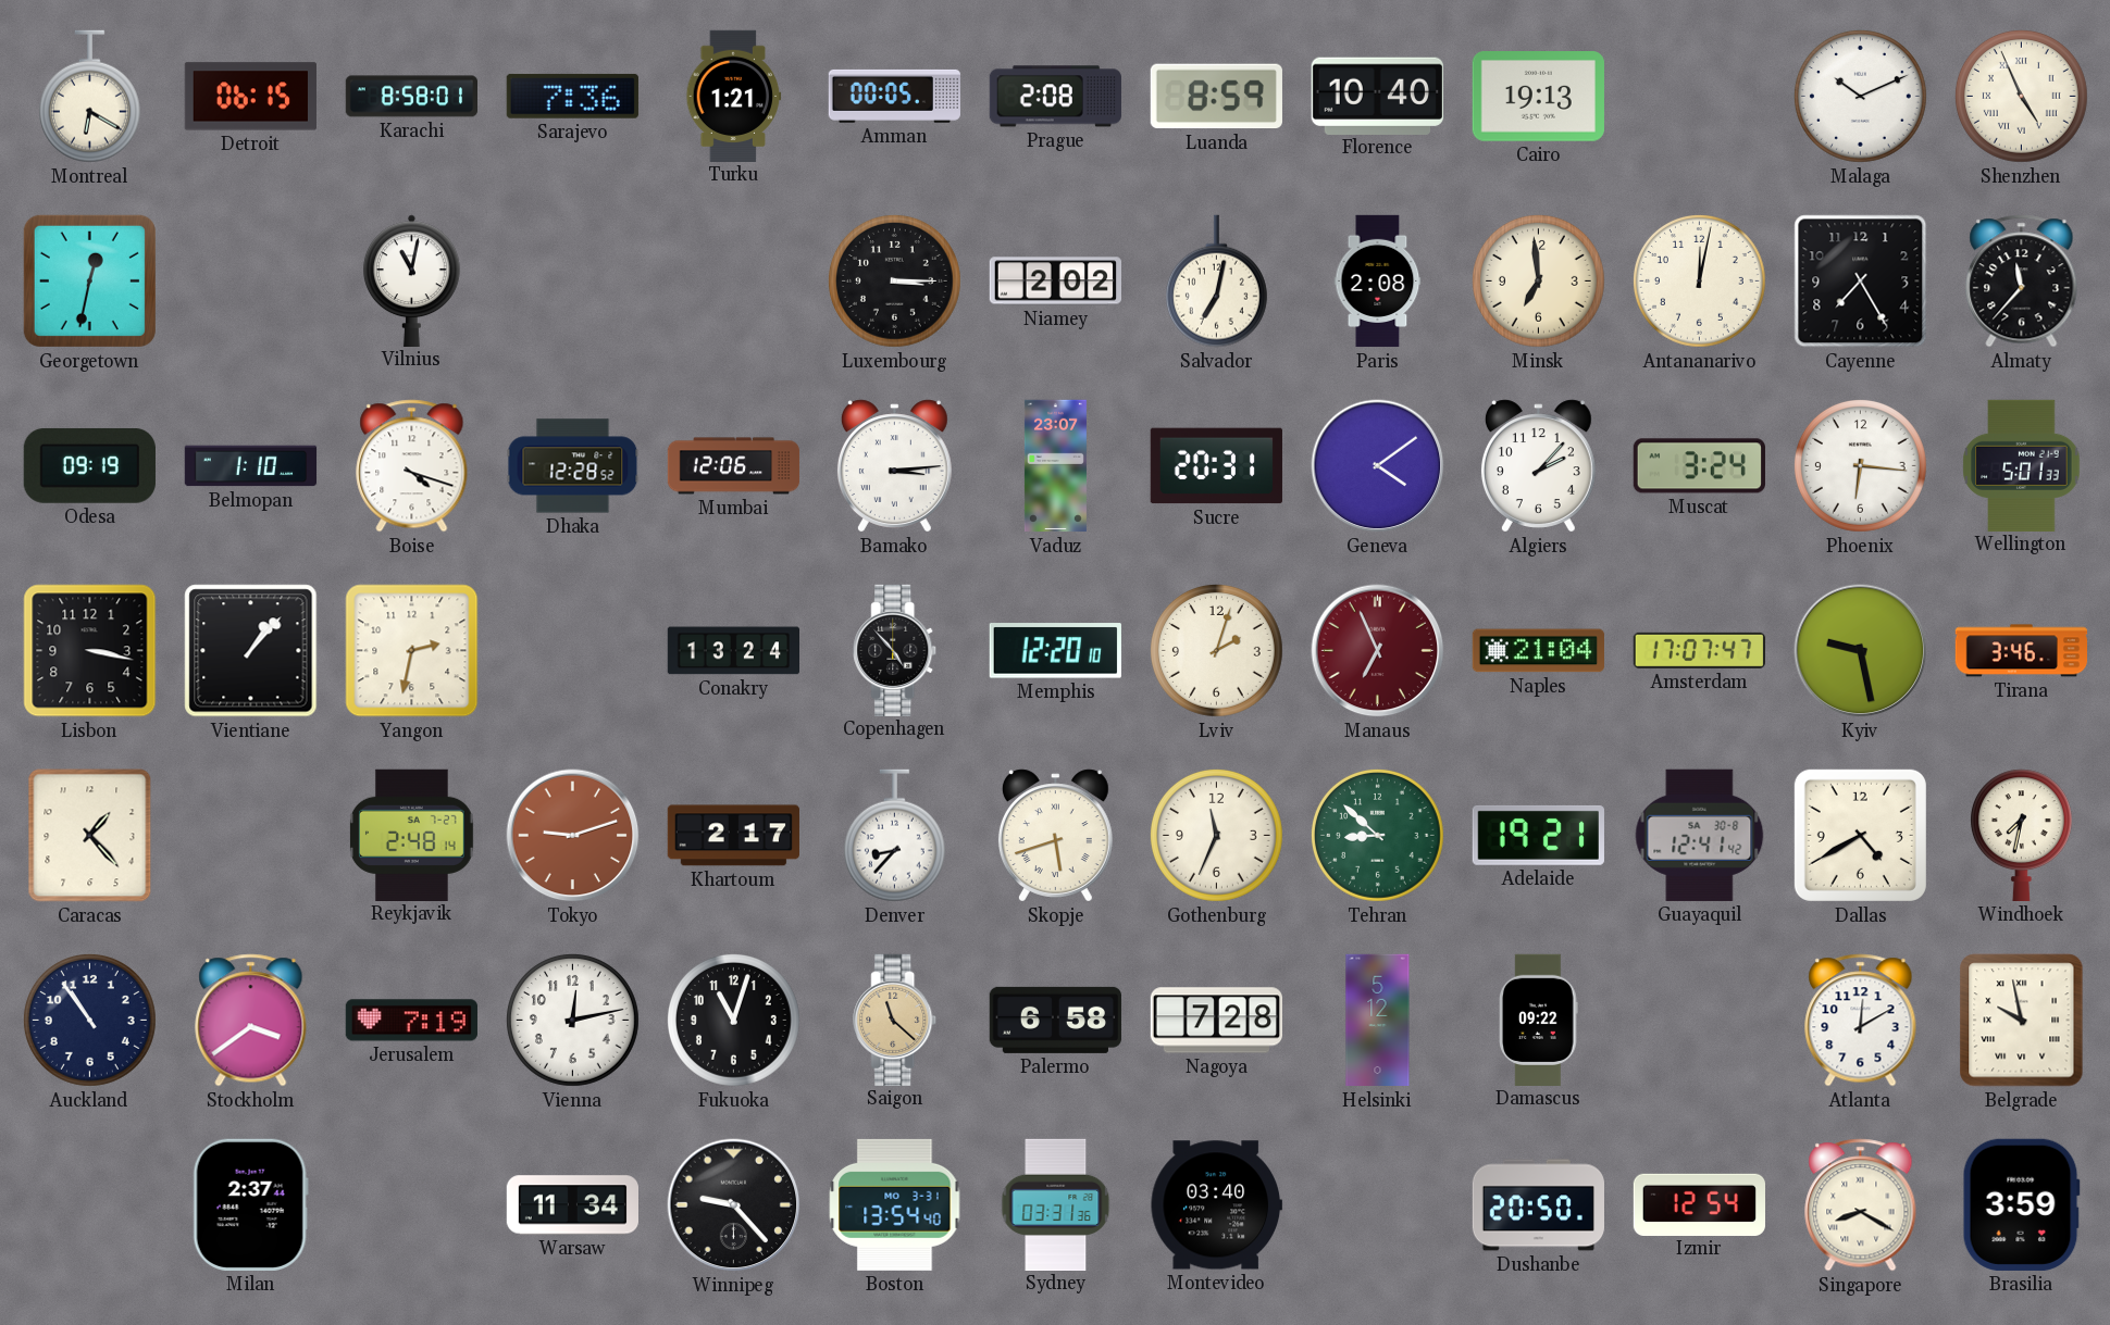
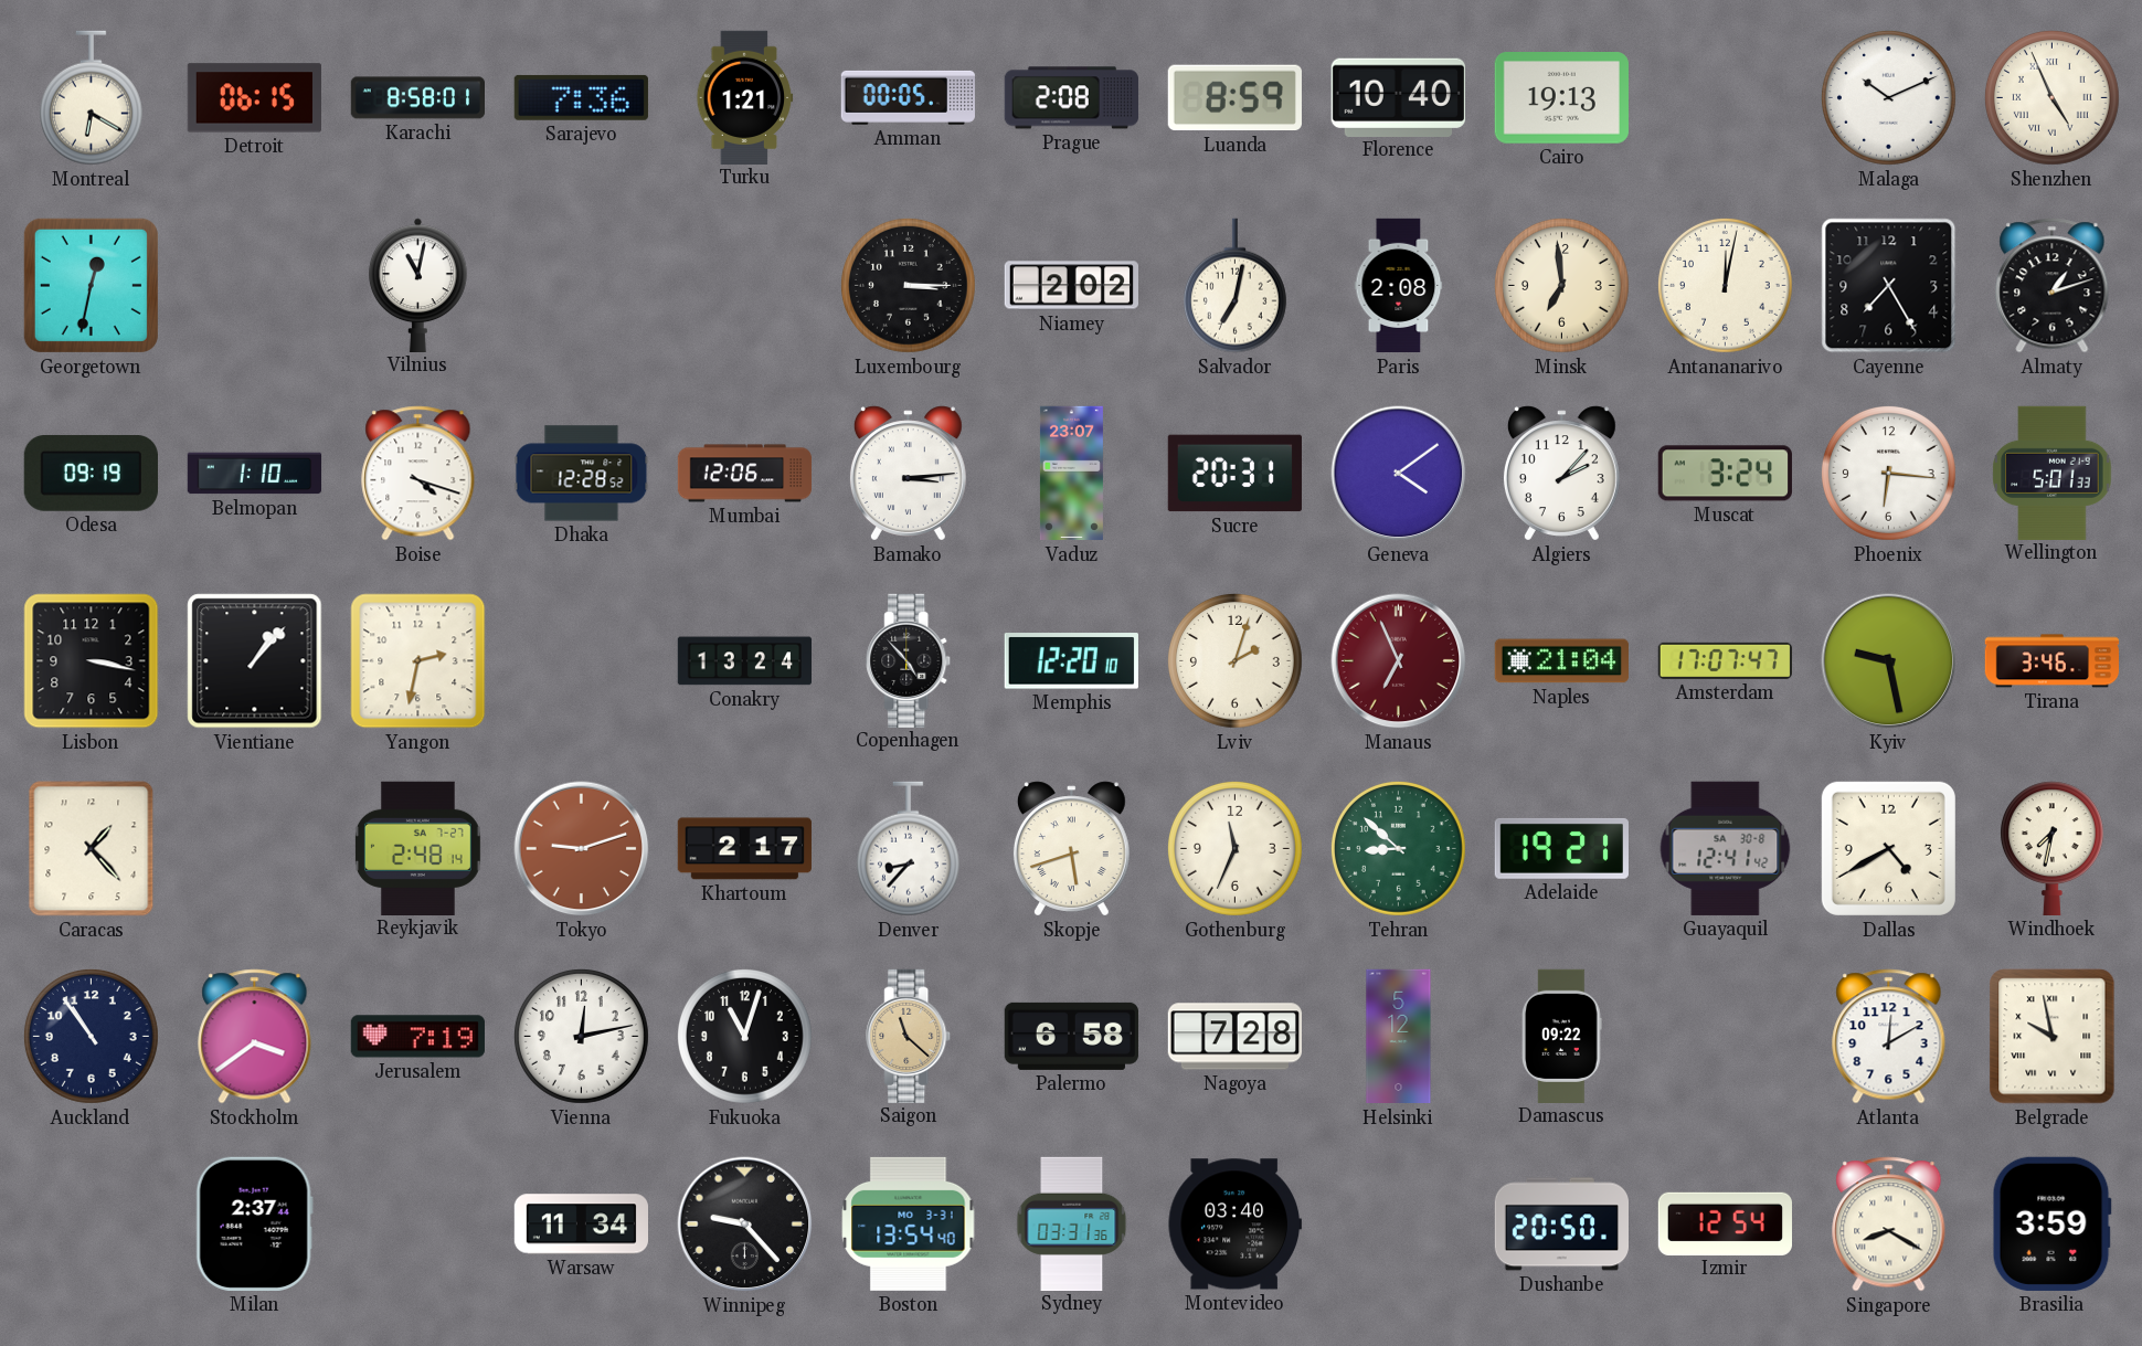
Almaty: 11:37 -> 1:12
